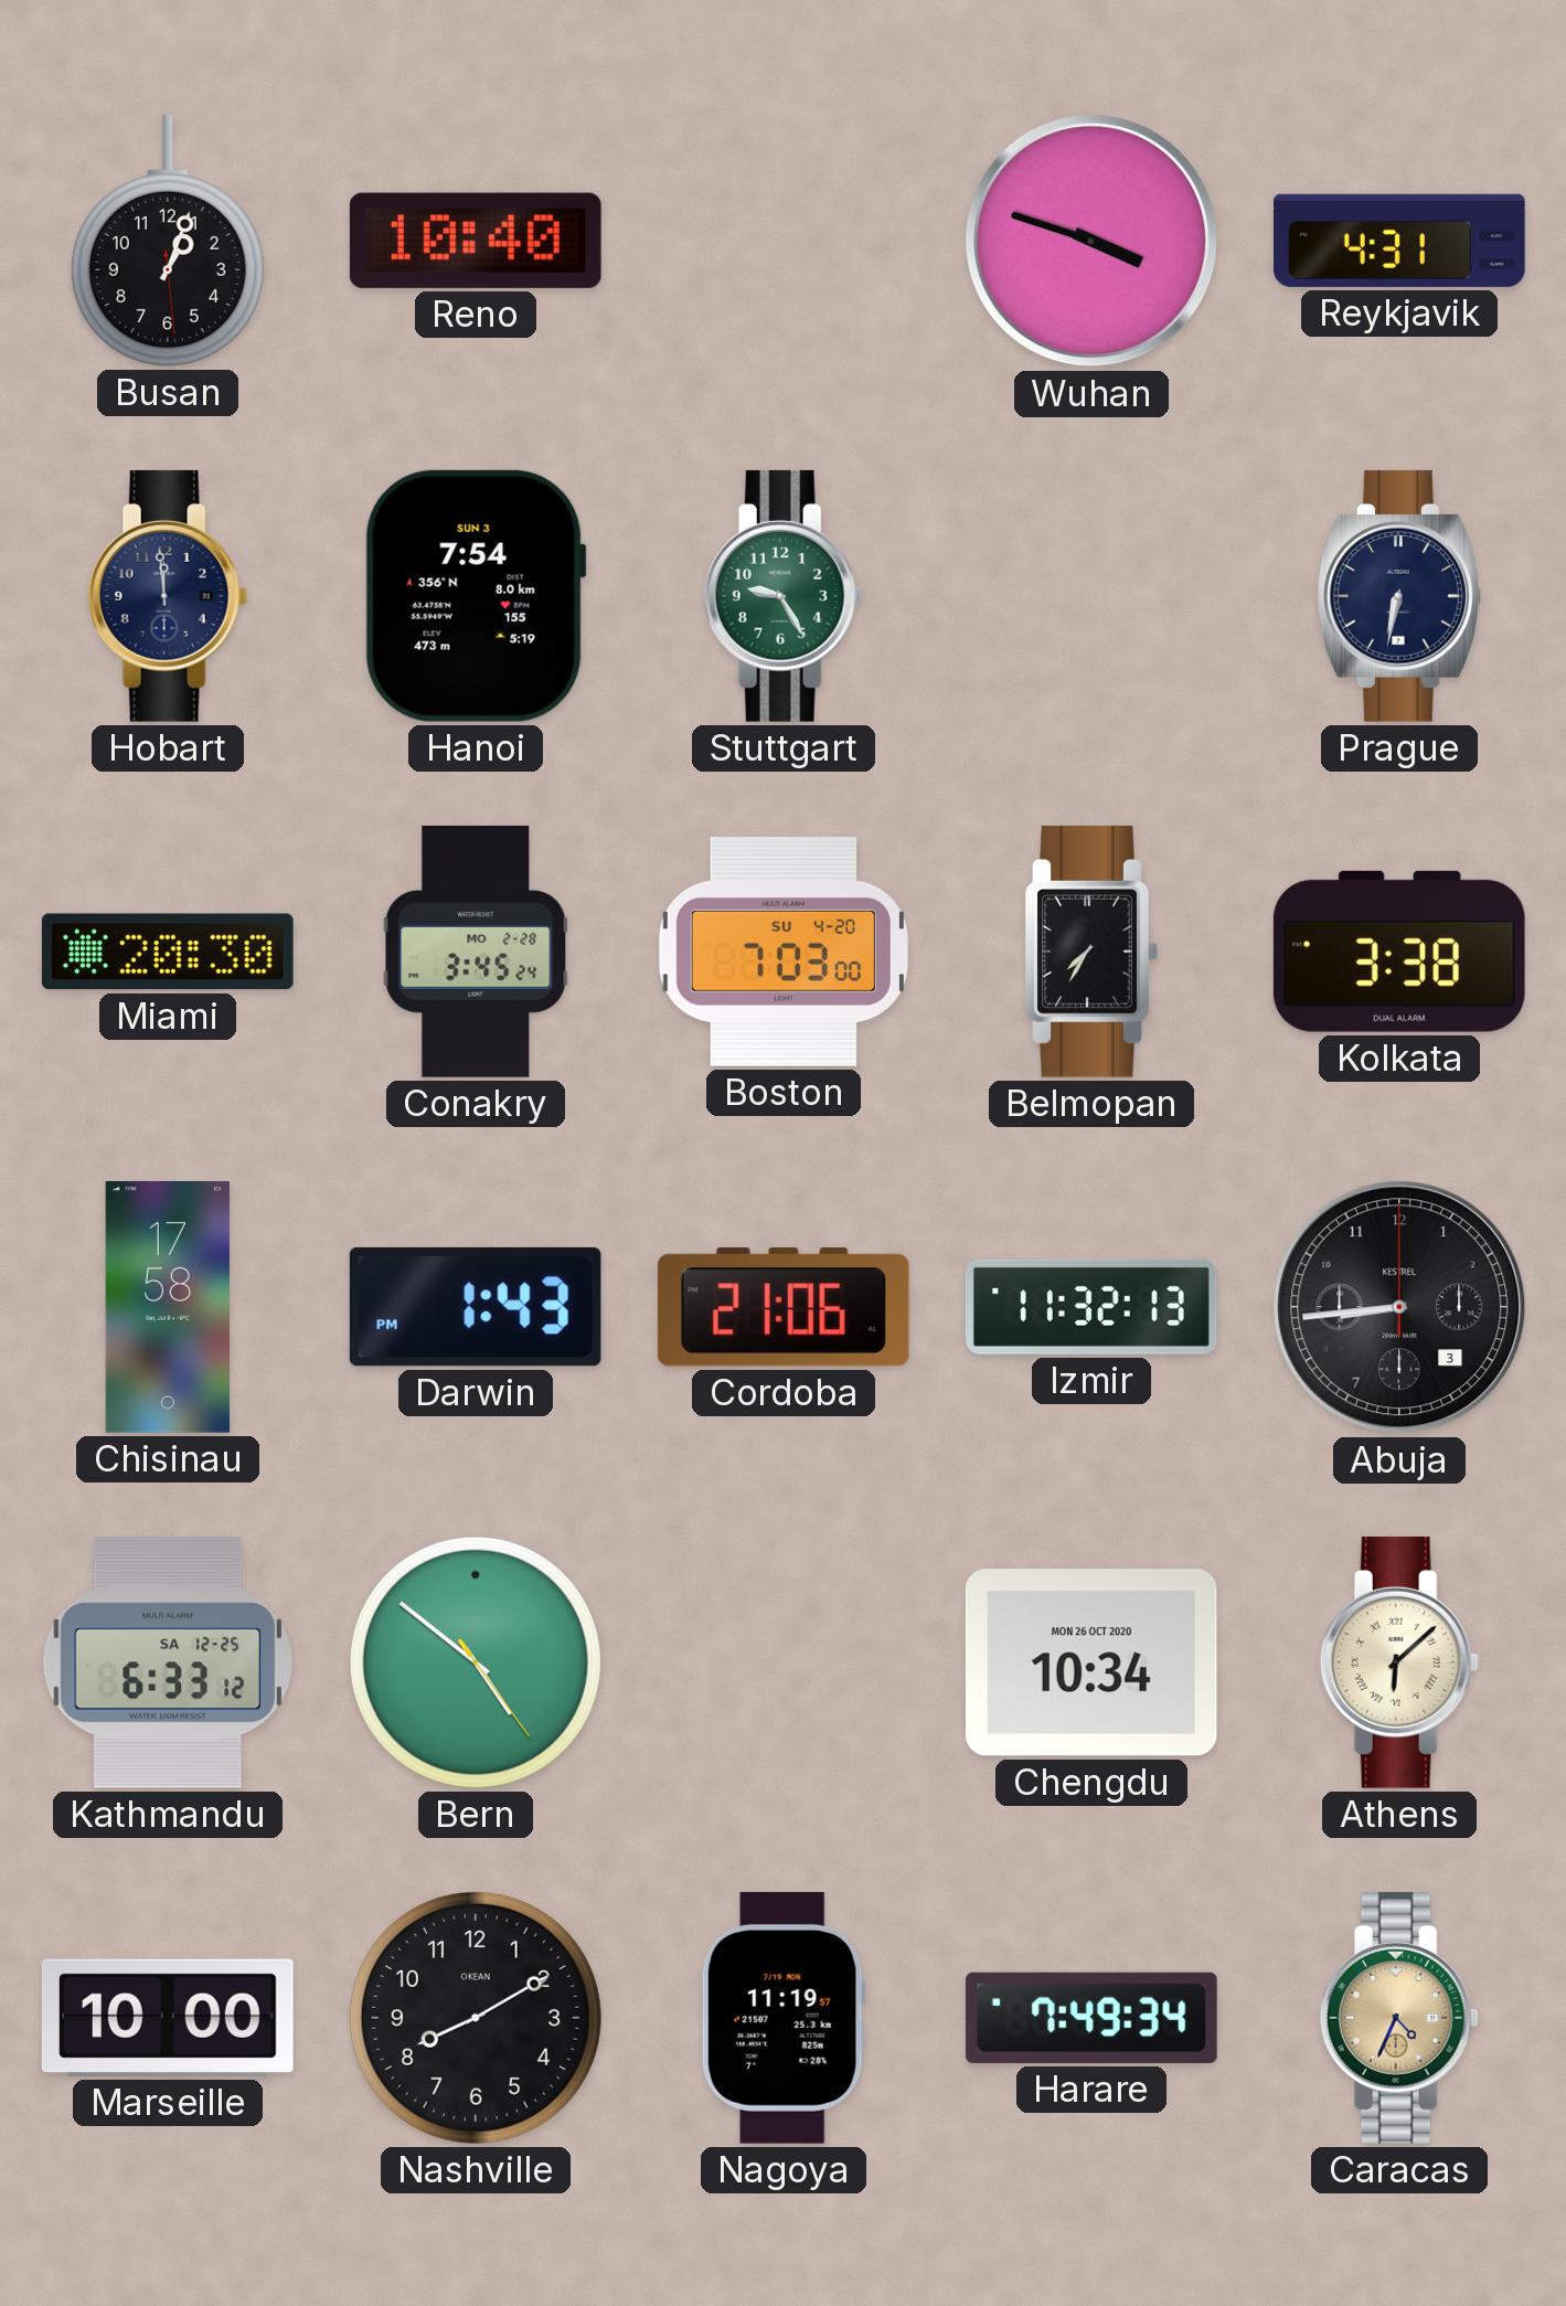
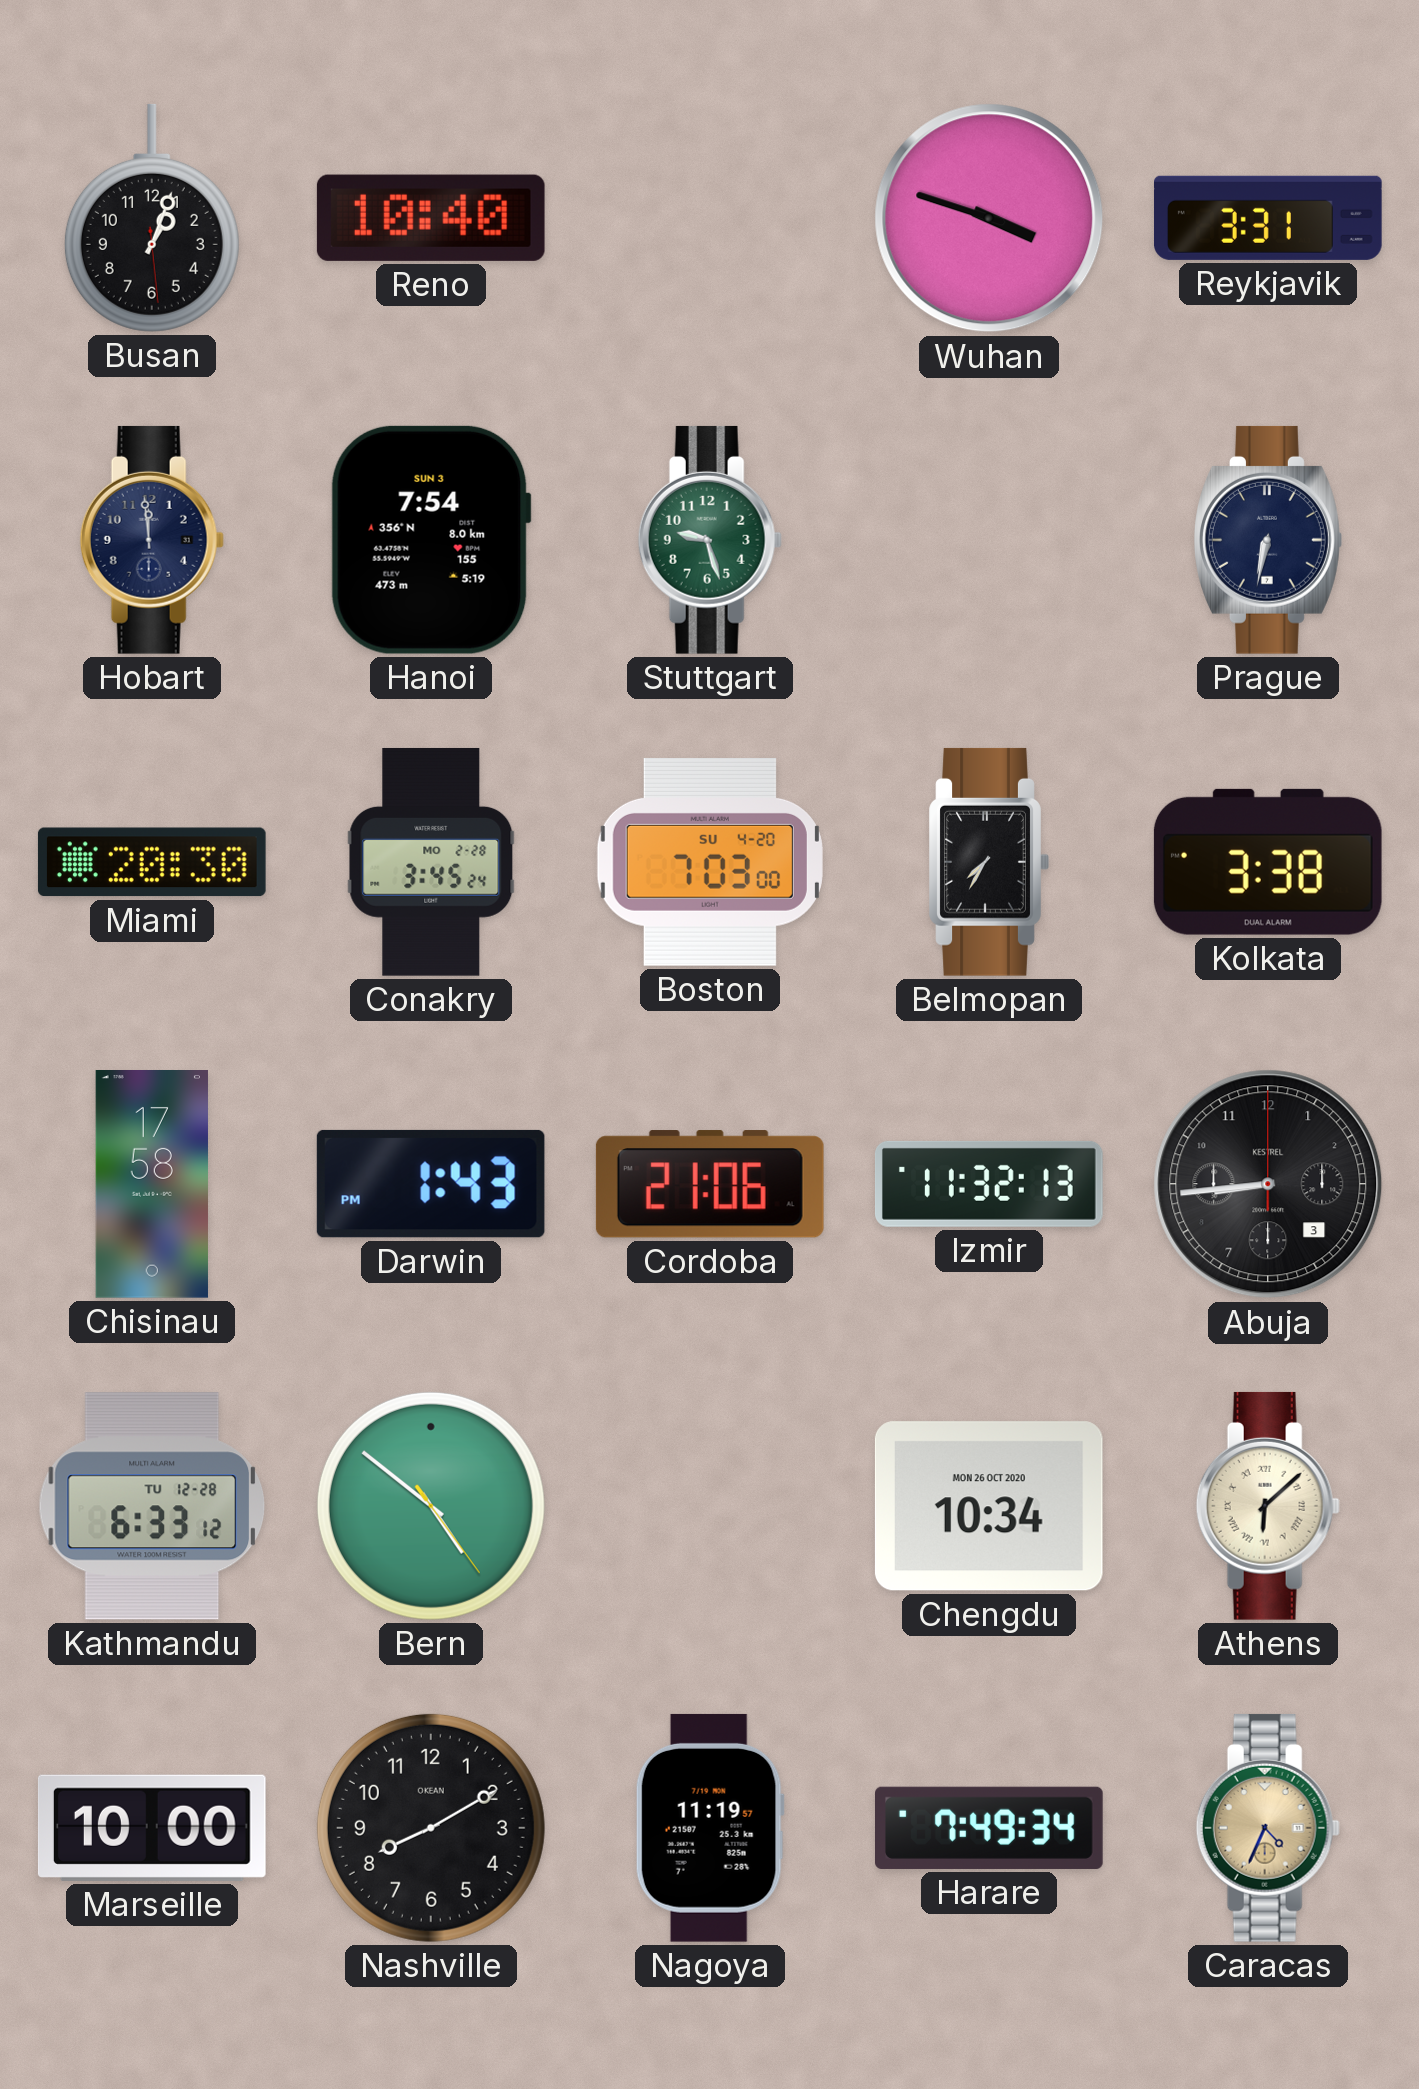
Reykjavik: 4:31 -> 3:31
Stuttgart: 9:25 -> 9:27
Kathmandu date: SA 12-25 -> TU 12-28
